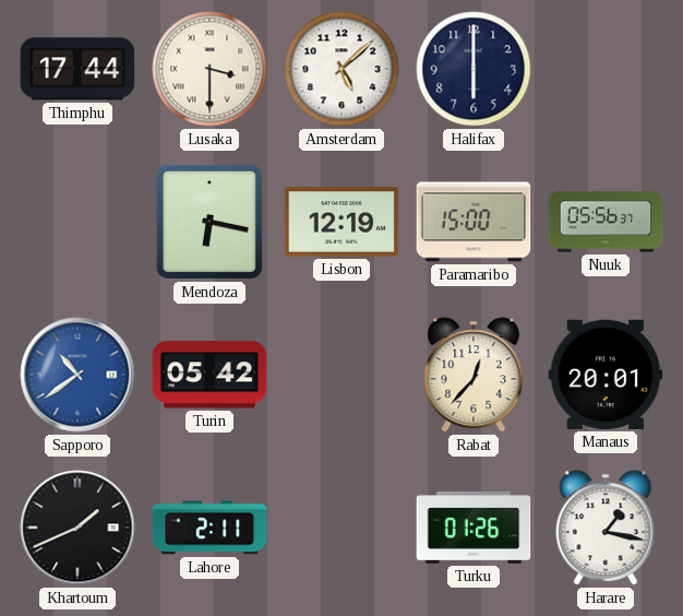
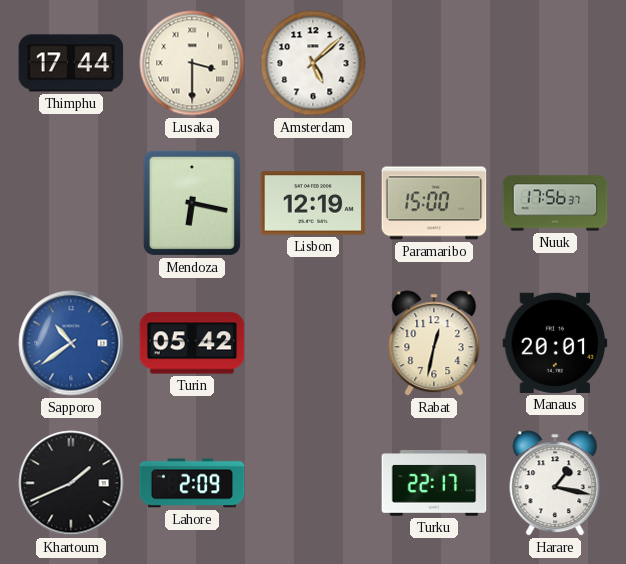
Halifax: 6:00 -> none
Nuuk: 05:56 -> 17:56
Rabat: 12:37 -> 12:32
Lahore: 2:11 -> 2:09
Turku: 01:26 -> 22:17
